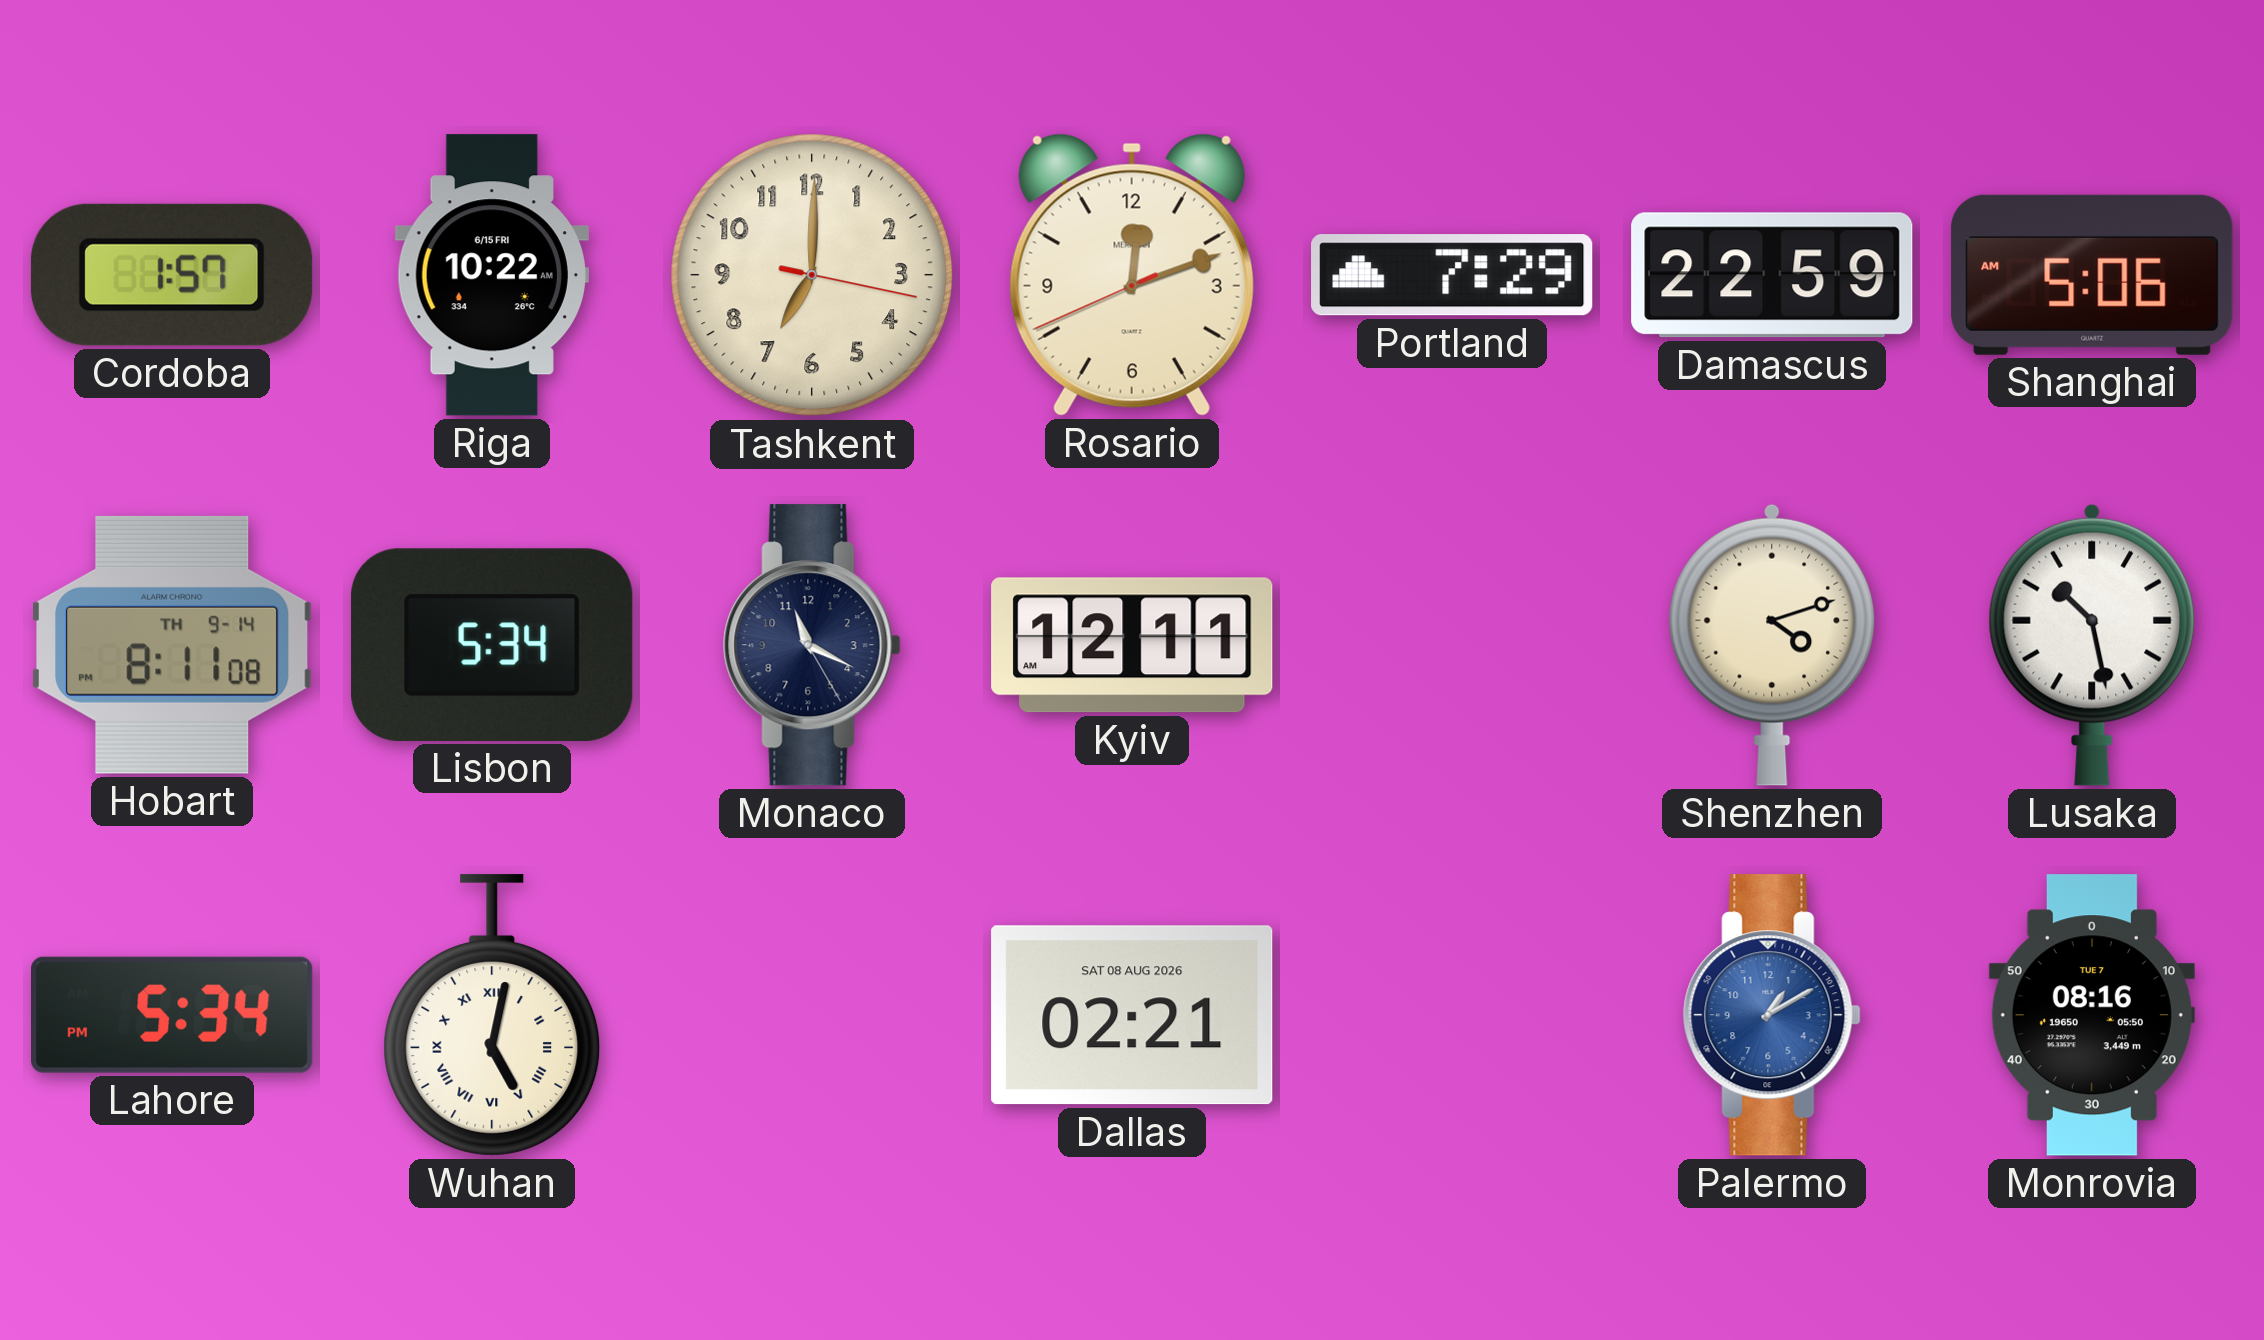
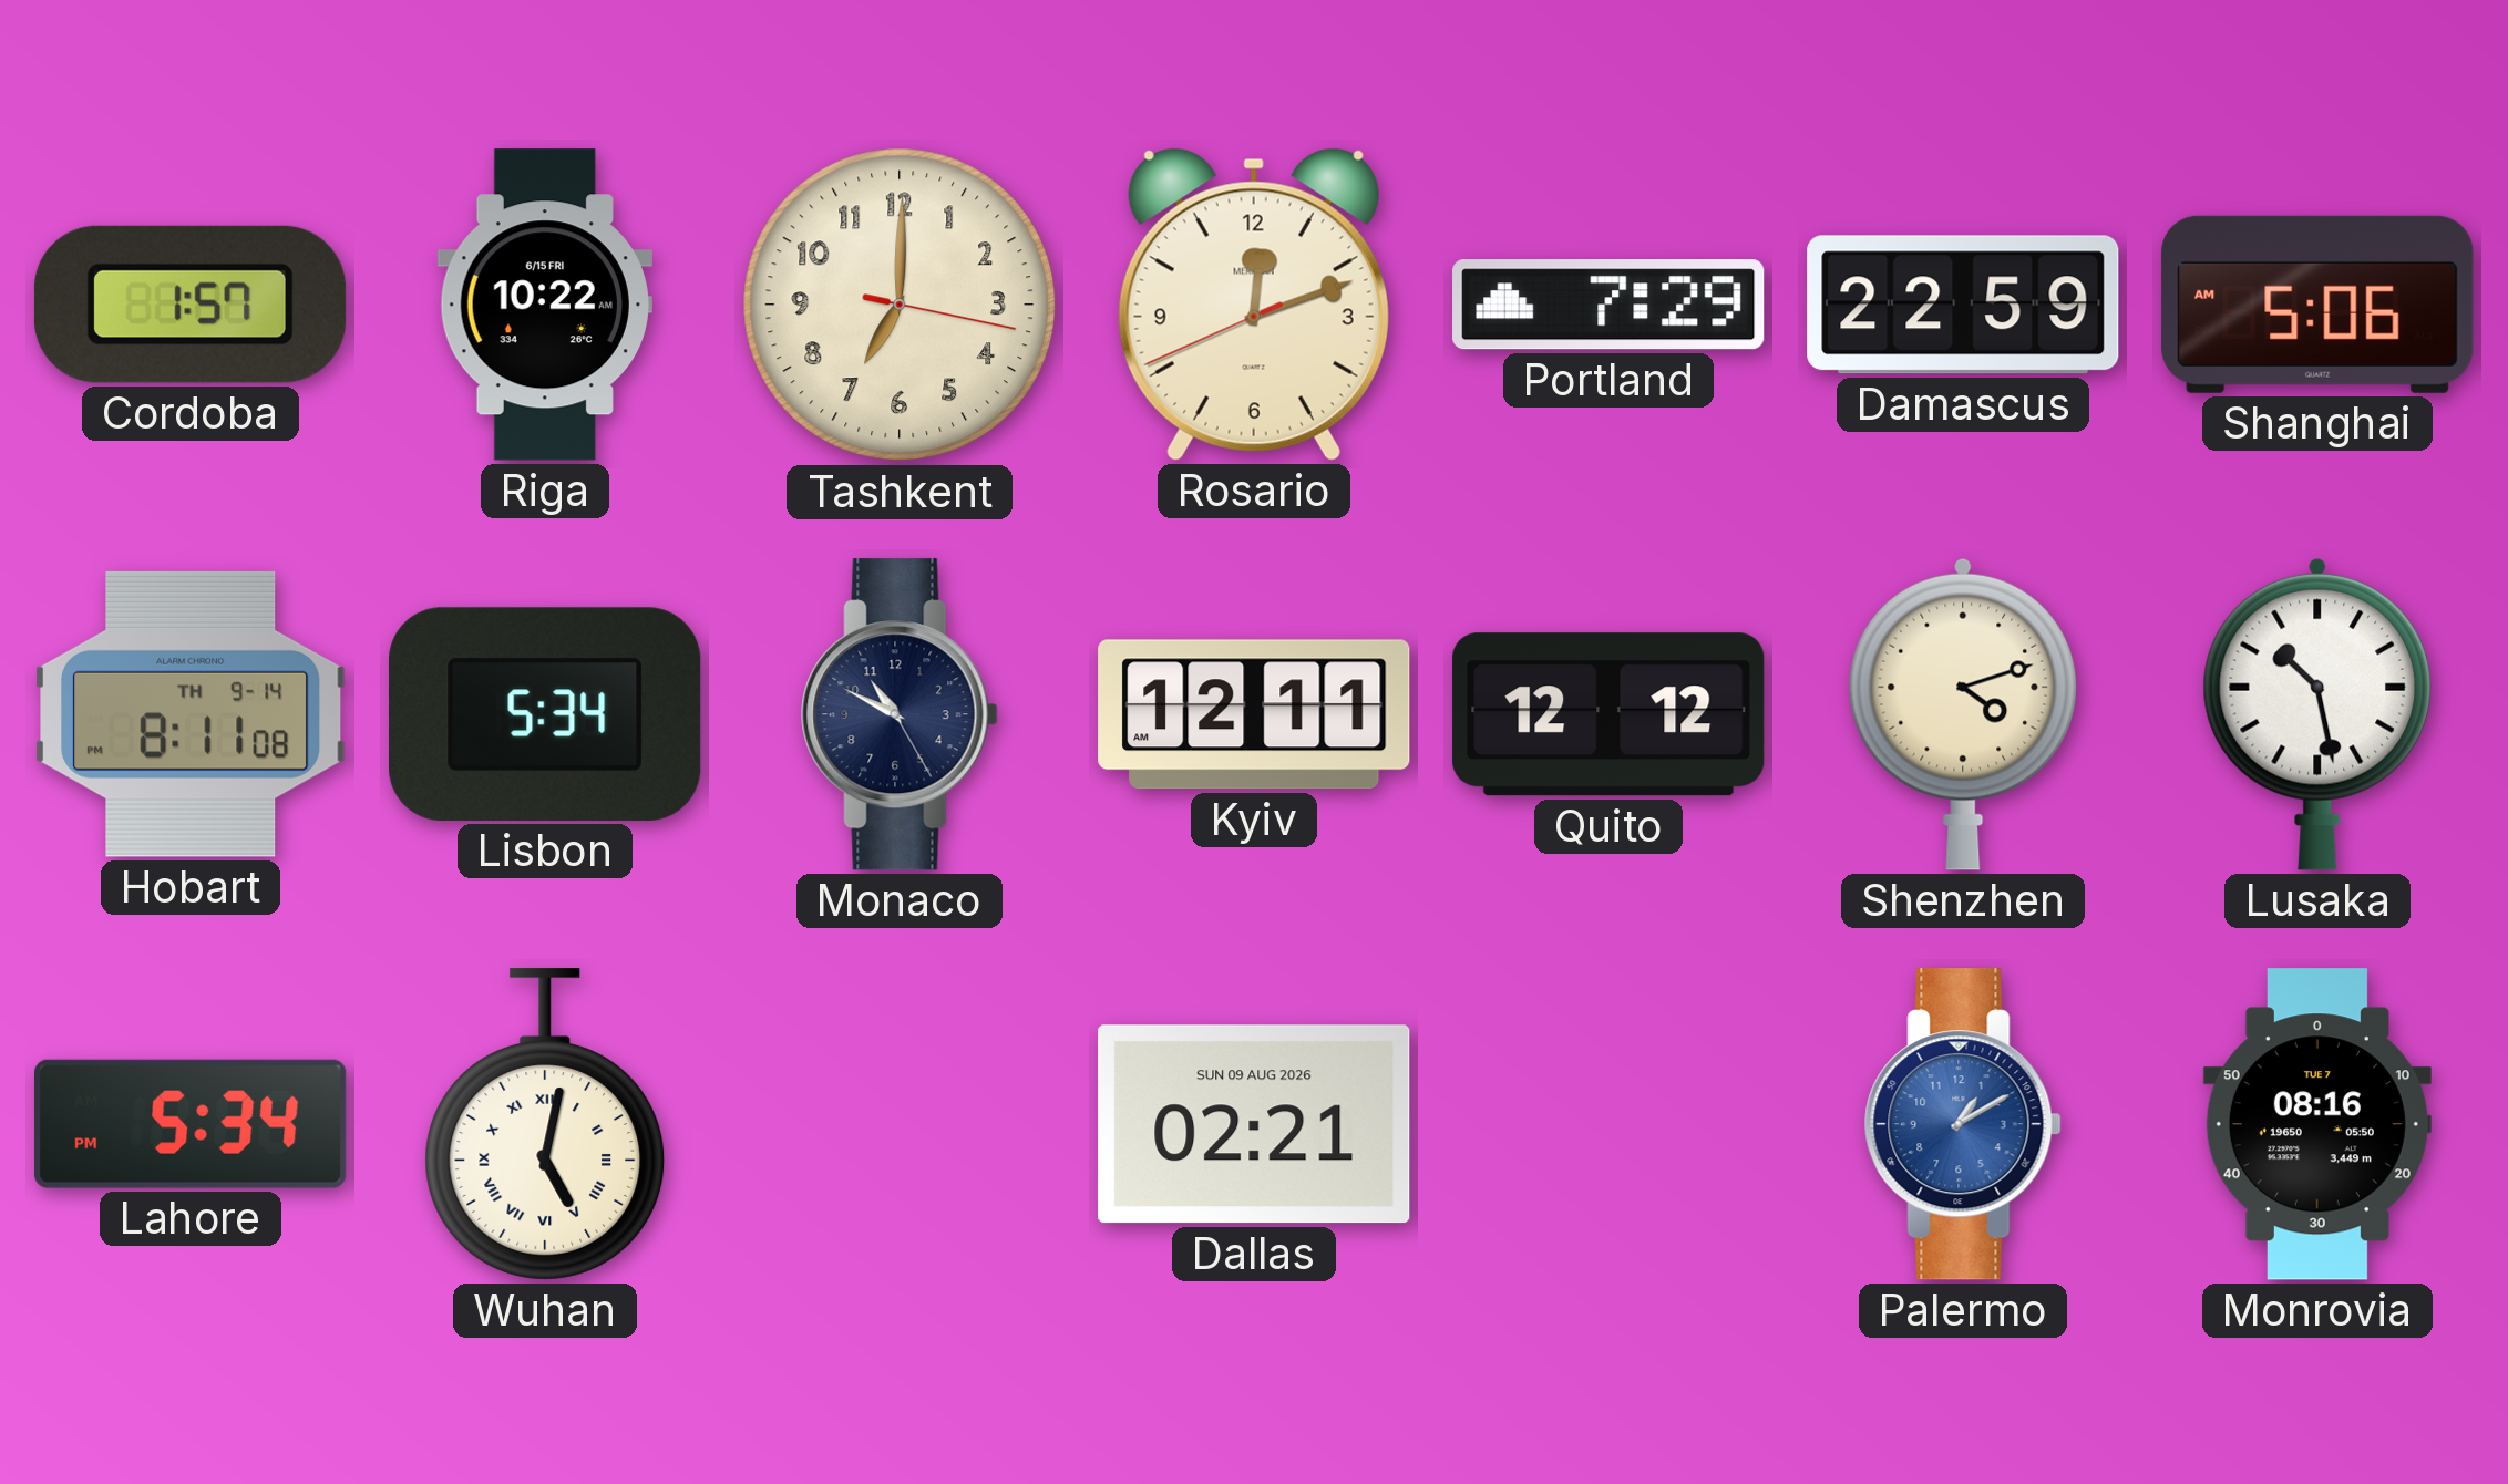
Monaco: 11:19 -> 10:49
Quito: none -> 12:12
Dallas date: SAT 08 AUG 2026 -> SUN 09 AUG 2026
